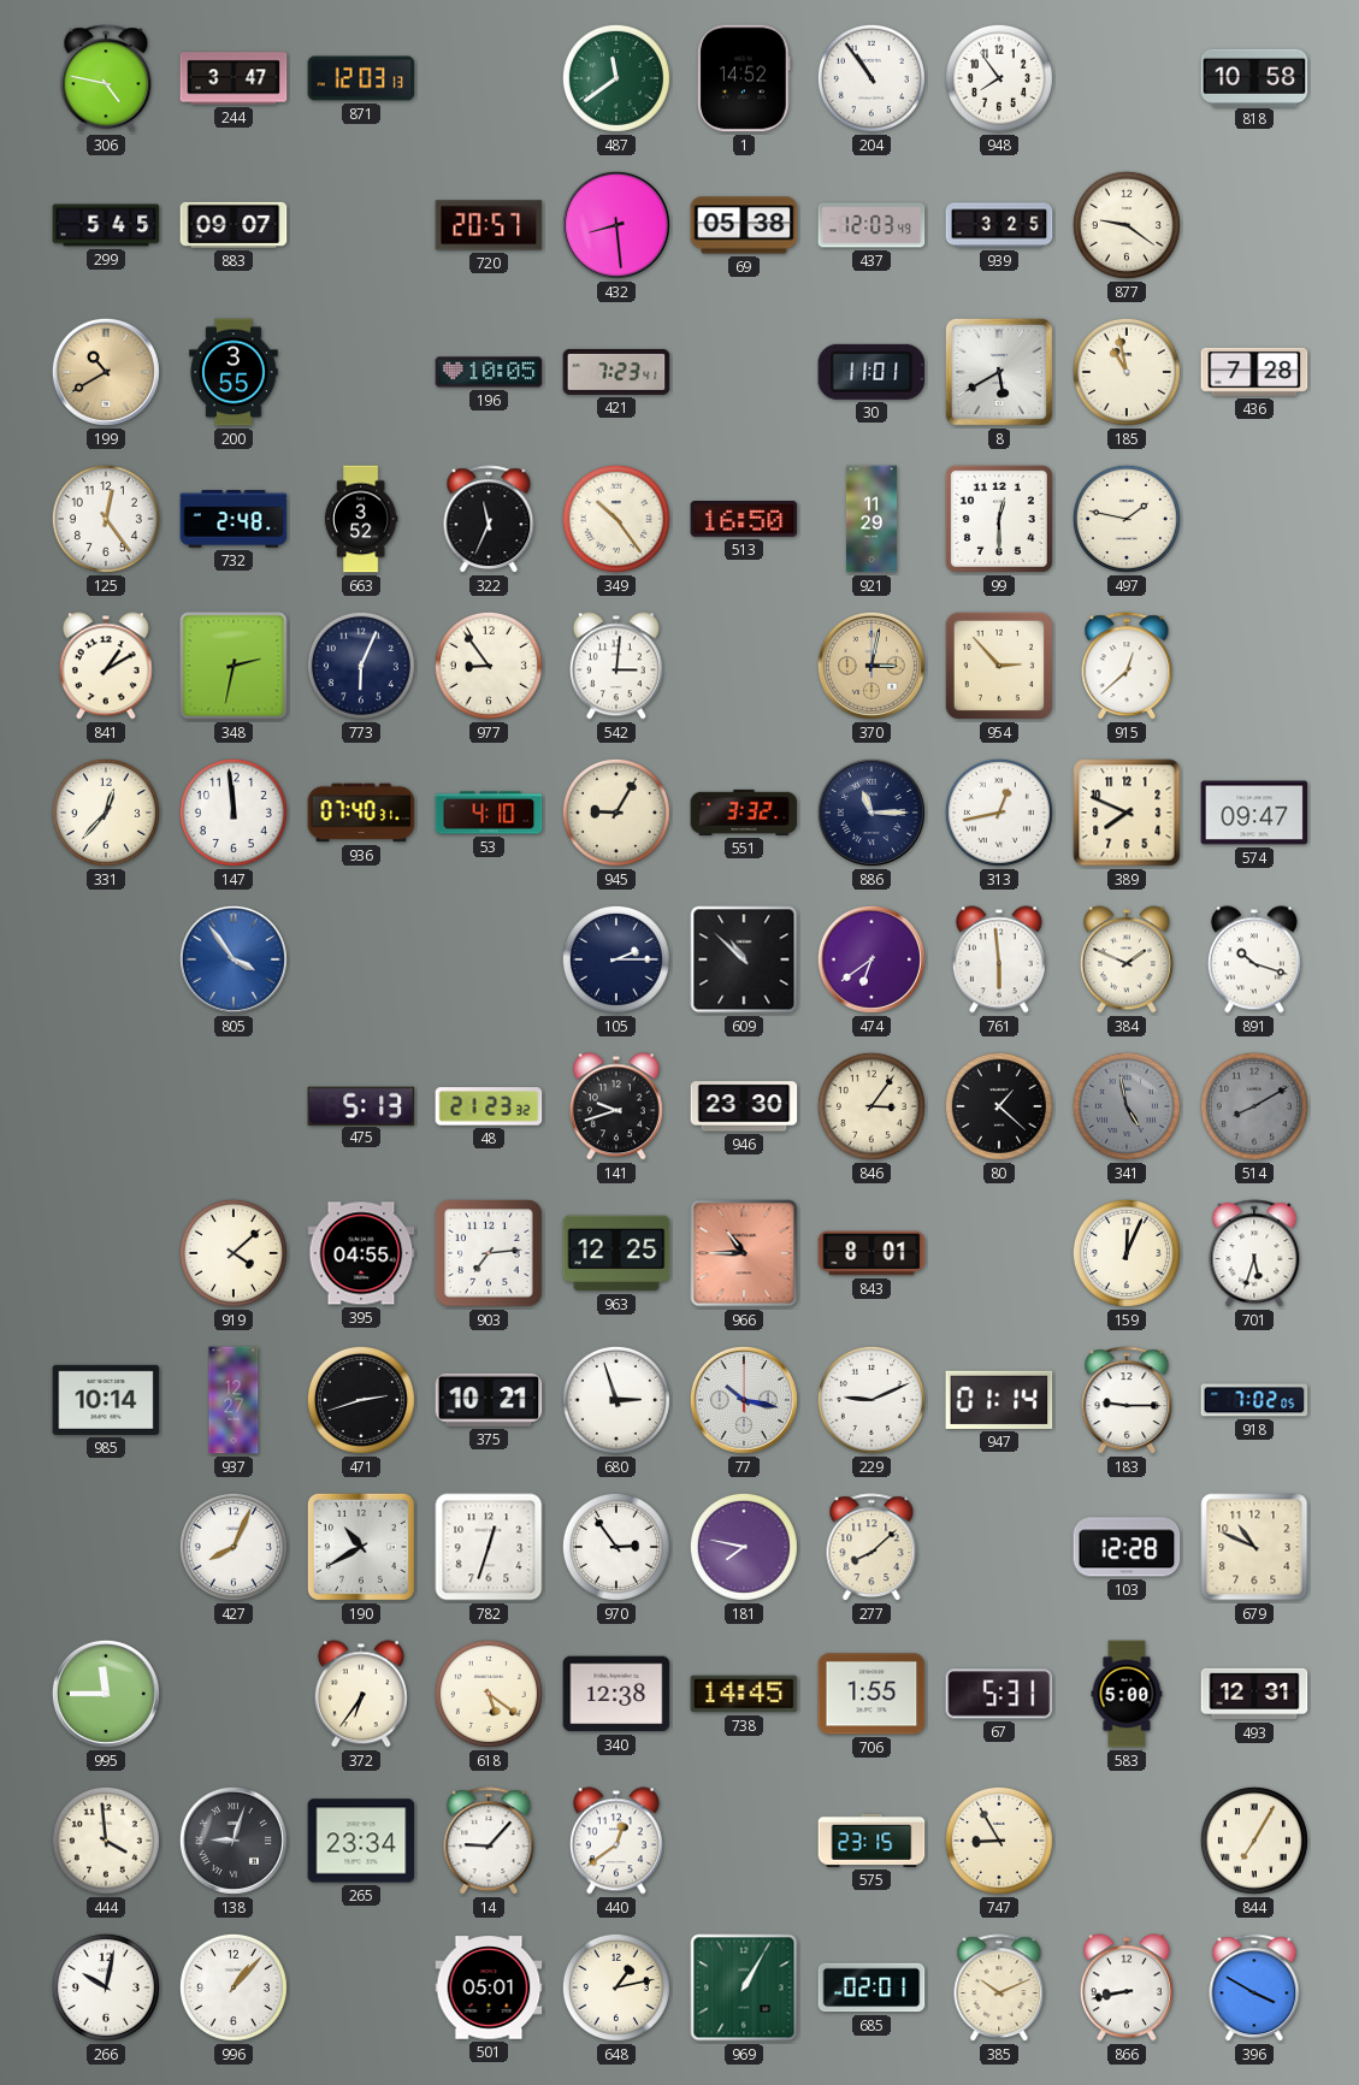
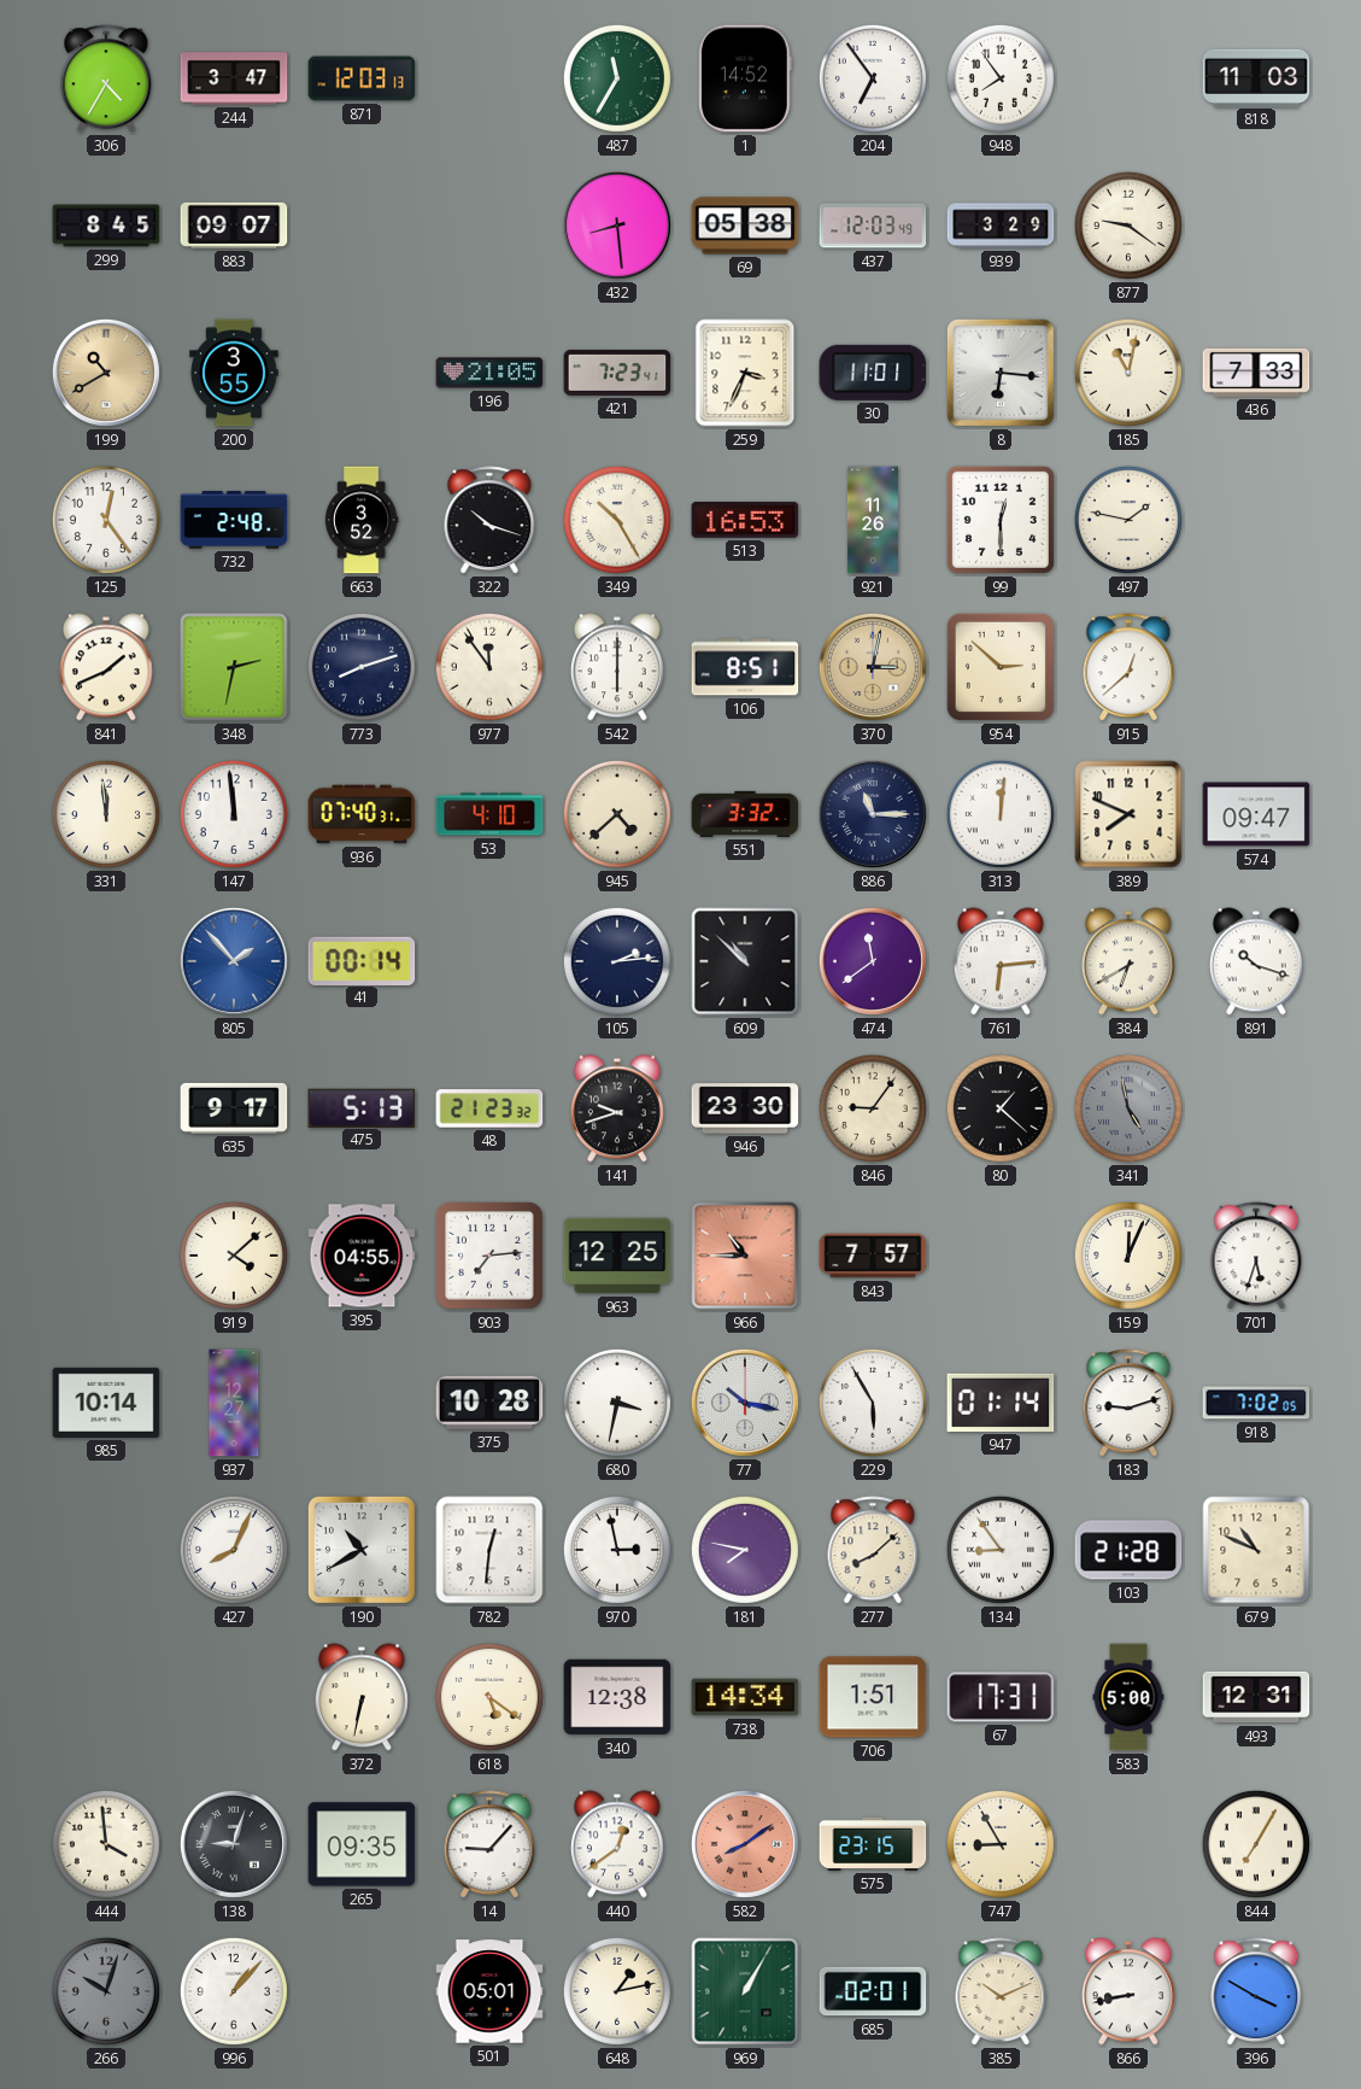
306: 4:47 -> 4:35
487: 11:39 -> 11:35
204: 10:54 -> 6:54
818: 10:58 -> 11:03
299: 5:45 -> 8:45
720: 20:57 -> none
939: 3:25 -> 3:29
196: 10:05 -> 21:05
259: none -> 3:34
8: 5:40 -> 6:16
185: 10:58 -> 11:02
436: 7:28 -> 7:33
322: 11:34 -> 10:18
349: 10:24 -> 10:25
513: 16:50 -> 16:53
921: 11:29 -> 11:26
841: 1:10 -> 1:41
773: 6:04 -> 8:12
977: 8:54 -> 11:54
542: 3:01 -> 6:00
106: none -> 8:51
954: 2:53 -> 2:52
331: 12:37 -> 11:59
945: 9:05 -> 4:38
313: 12:43 -> 12:01
805: 3:54 -> 1:53
41: none -> 00:14
105: 2:15 -> 2:14
474: 6:39 -> 11:39
761: 5:59 -> 6:14
384: 1:49 -> 6:40
635: none -> 9:17
846: 3:06 -> 9:06
514: 8:10 -> none
843: 8:01 -> 7:57
471: 2:42 -> none
375: 10:21 -> 10:28
680: 2:57 -> 3:32
229: 9:11 -> 5:55
183: 9:15 -> 9:12
782: 12:33 -> 12:31
970: 2:54 -> 2:58
134: none -> 8:54
103: 12:28 -> 21:28
995: 11:45 -> none
372: 6:36 -> 6:32
738: 14:45 -> 14:34
706: 1:55 -> 1:51
67: 5:31 -> 17:31
265: 23:34 -> 09:35
582: none -> 8:09
266: 10:02 -> 10:03
266 dial: white -> grey
